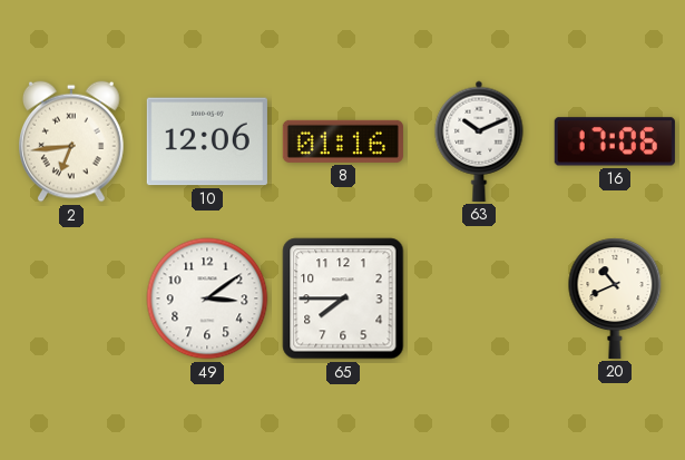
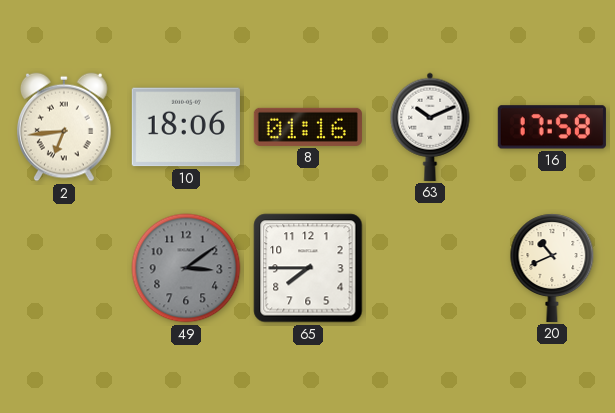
10: 12:06 -> 18:06
16: 17:06 -> 17:58
49 dial: white -> grey
